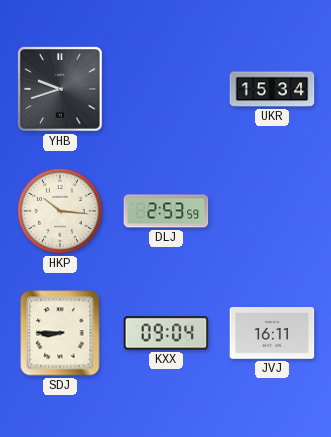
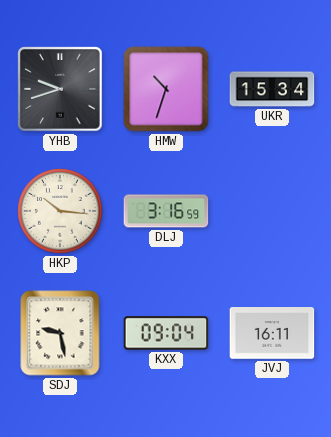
HMW: none -> 10:33
DLJ: 2:53 -> 3:16
SDJ: 8:45 -> 9:28
